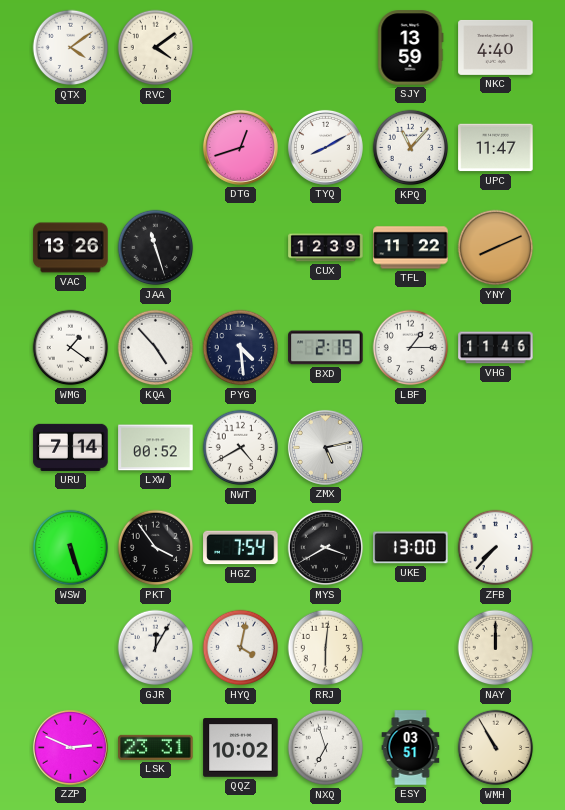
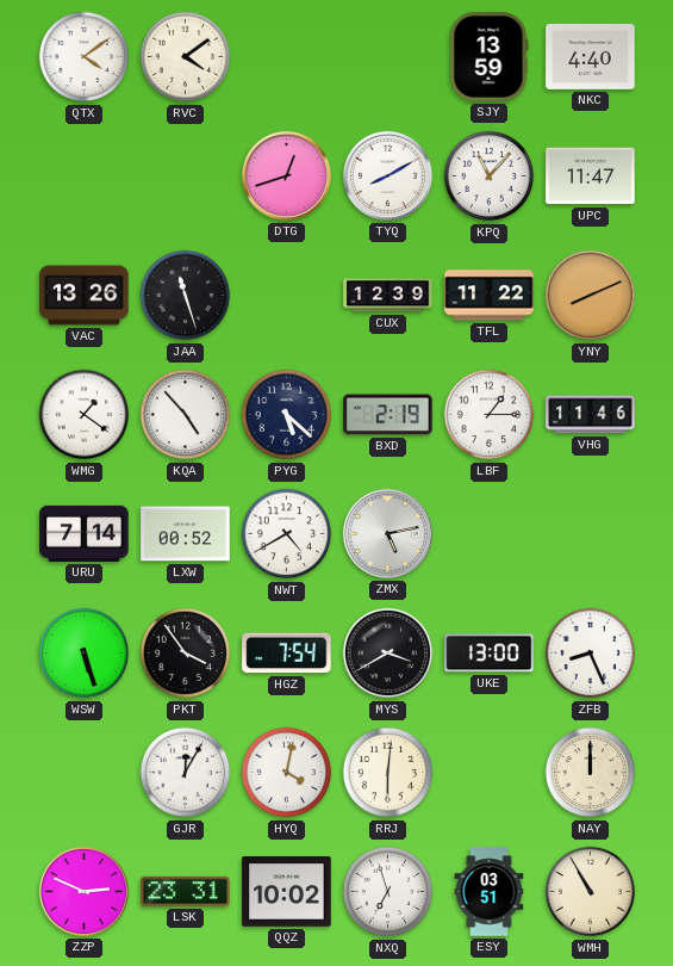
PYG: 4:29 -> 5:22
ZFB: 7:37 -> 8:26
